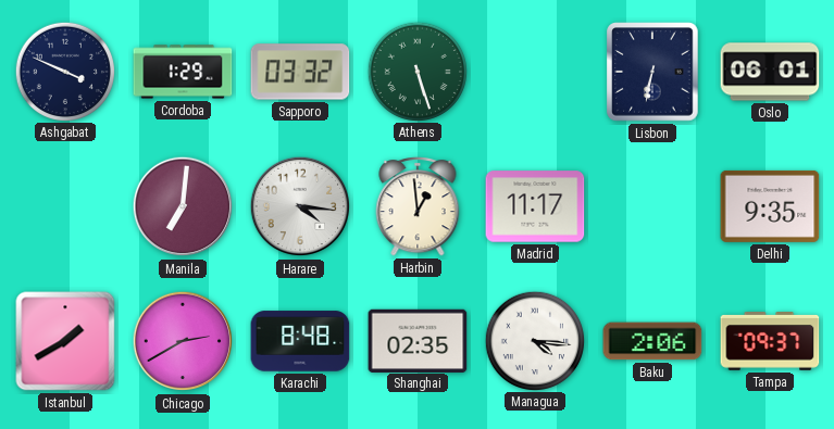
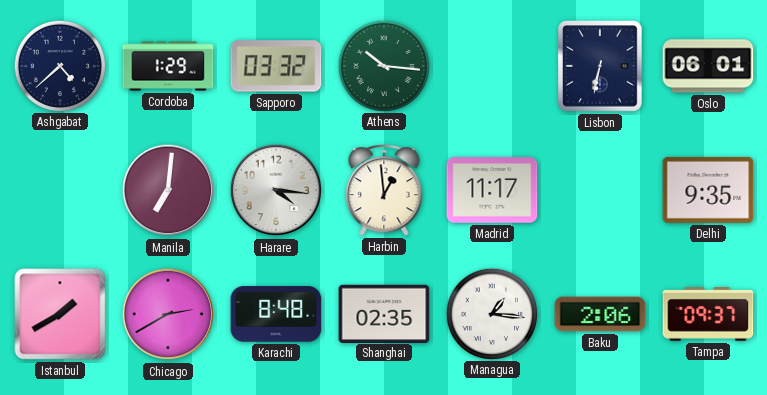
Ashgabat: 3:49 -> 4:38
Athens: 5:27 -> 10:16
Managua: 4:16 -> 1:16
